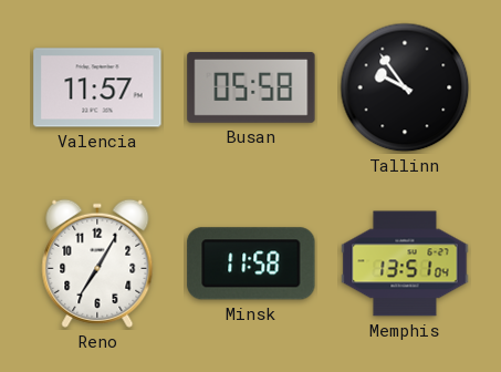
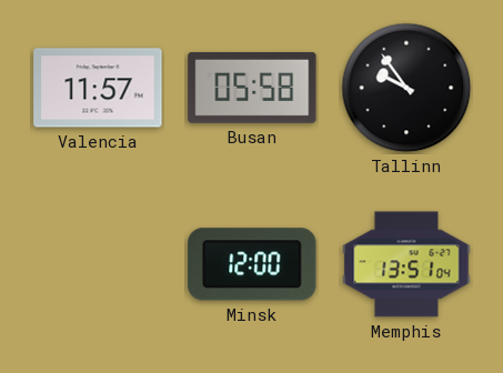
Reno: 7:05 -> none
Minsk: 11:58 -> 12:00
